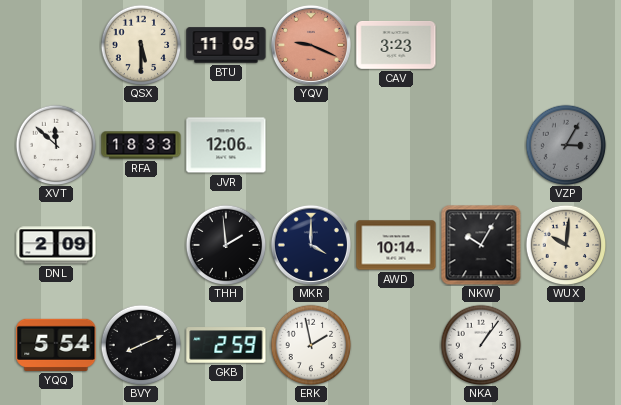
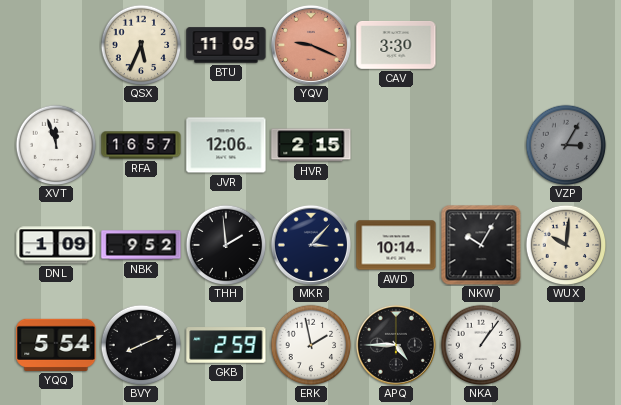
QSX: 5:30 -> 5:34
CAV: 3:23 -> 3:30
XVT: 11:52 -> 11:57
RFA: 18:33 -> 16:57
HVR: none -> 2:15
DNL: 2:09 -> 1:09
NBK: none -> 9:52
MKR: 4:00 -> 3:07
APQ: none -> 4:45
